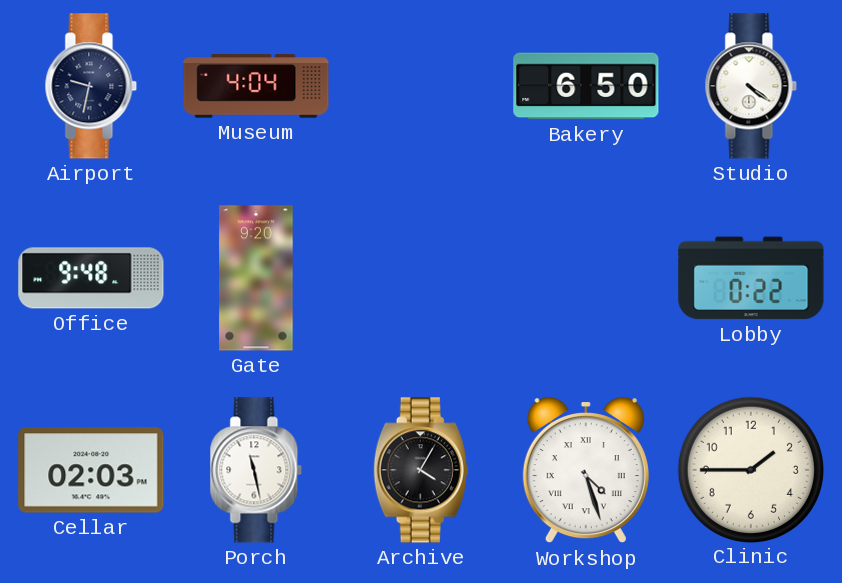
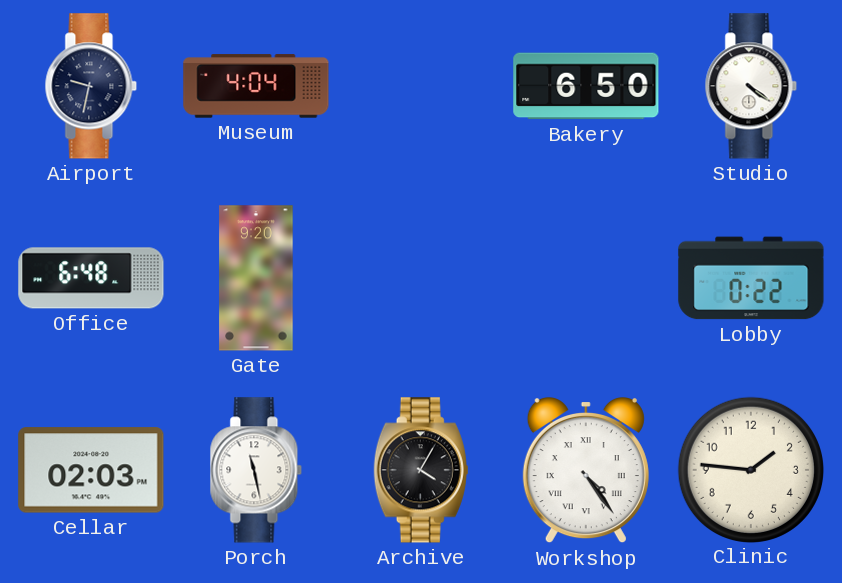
Office: 9:48 -> 6:48
Workshop: 4:27 -> 4:24
Clinic: 1:45 -> 1:46
